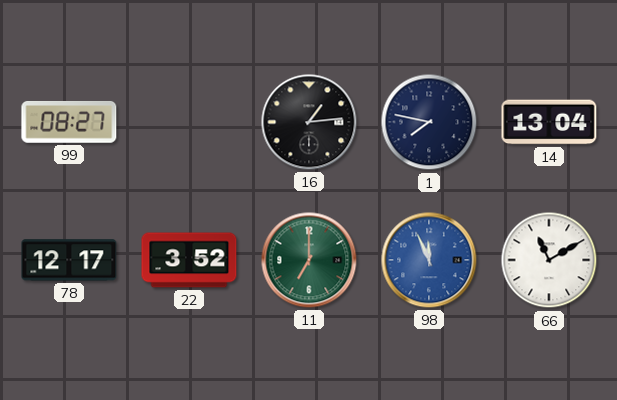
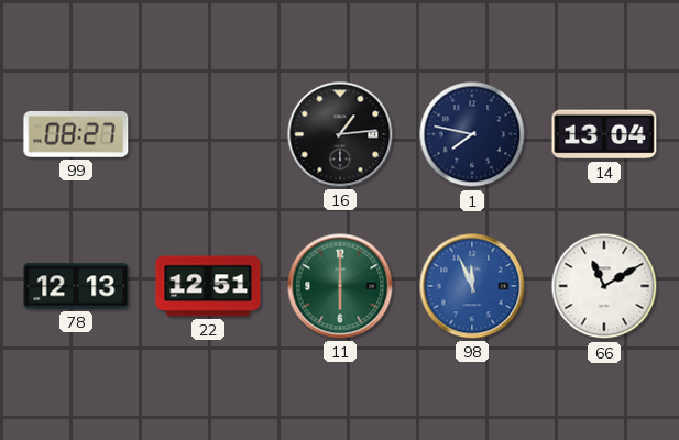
78: 12:17 -> 12:13
22: 3:52 -> 12:51
11: 7:00 -> 6:00
